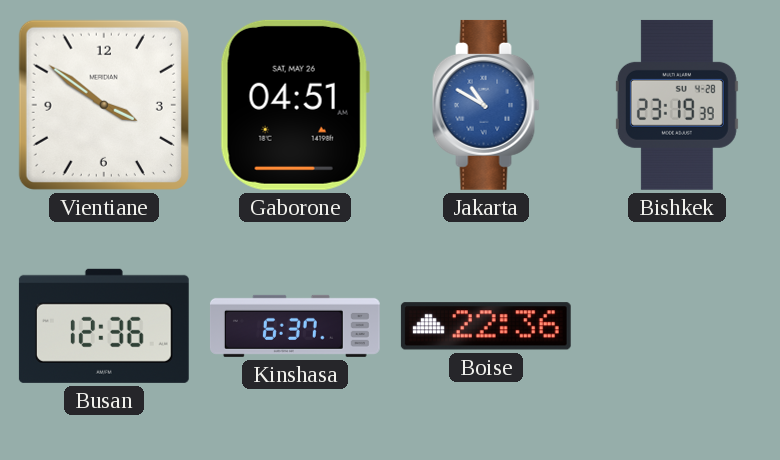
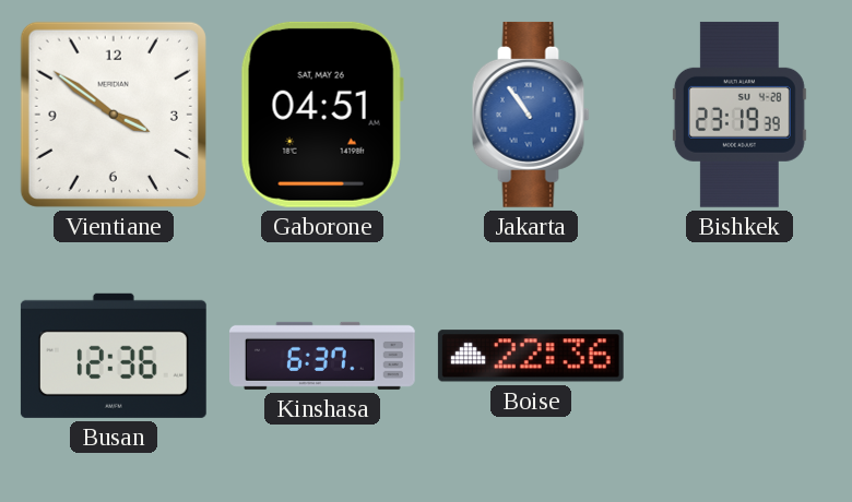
Jakarta: 10:50 -> 10:54
